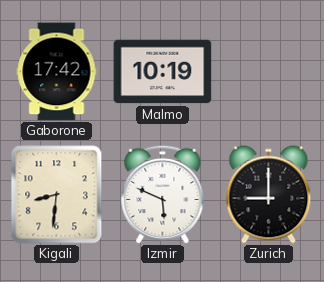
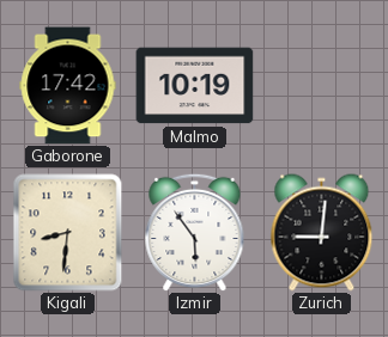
Izmir: 5:49 -> 5:54
Zurich: 9:00 -> 9:01
